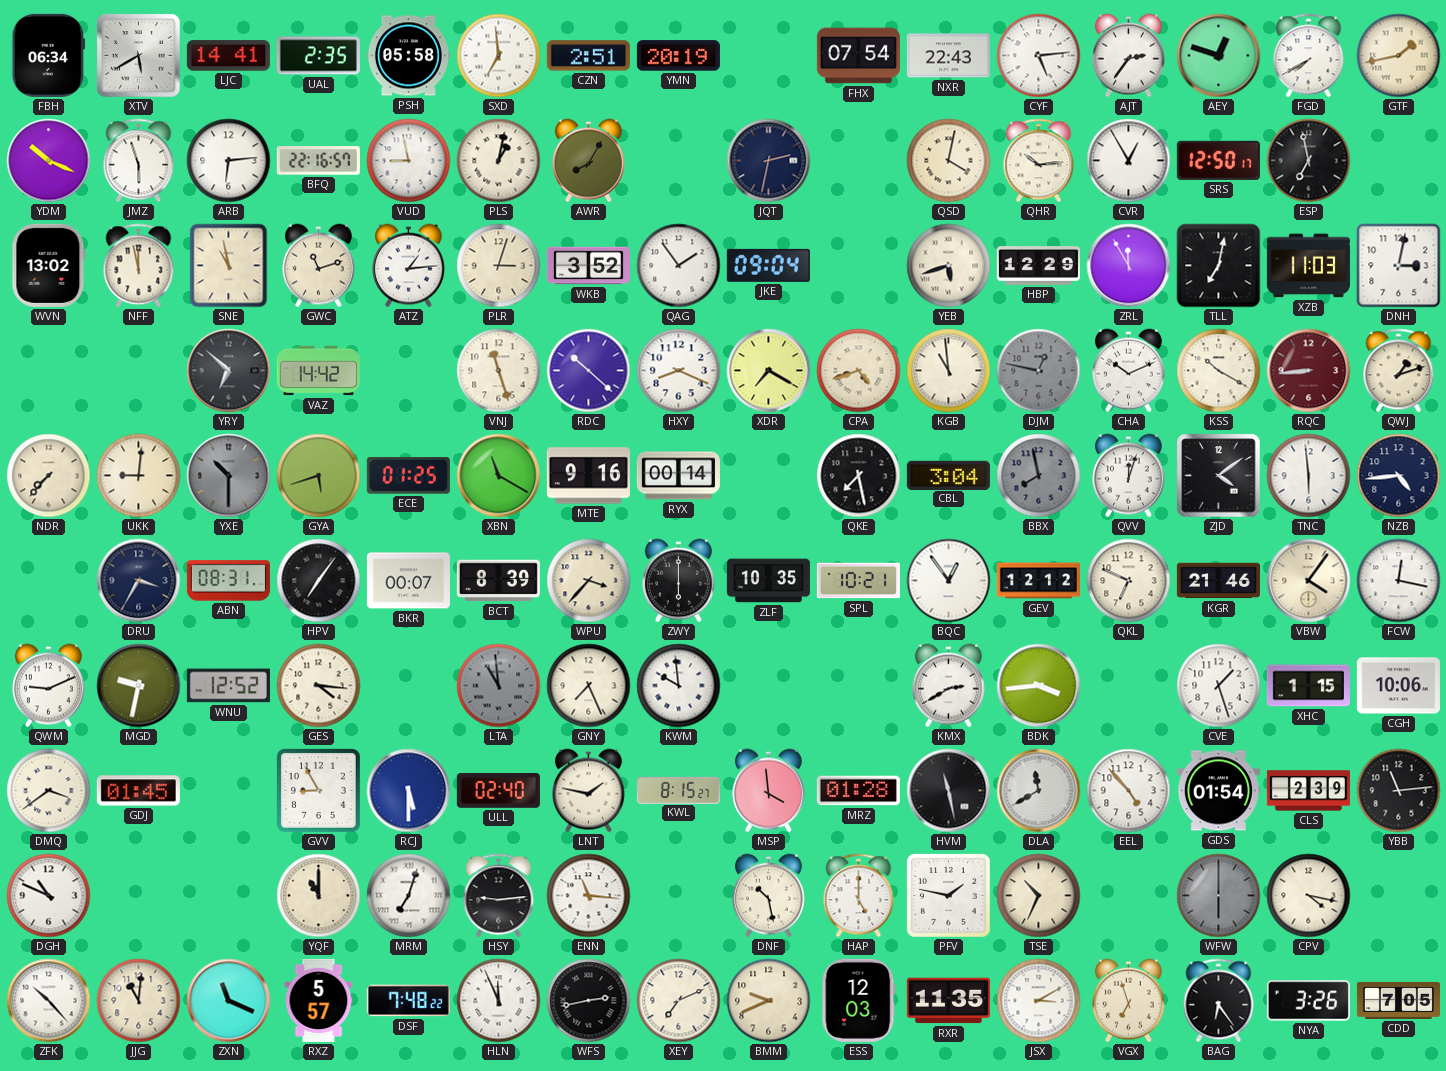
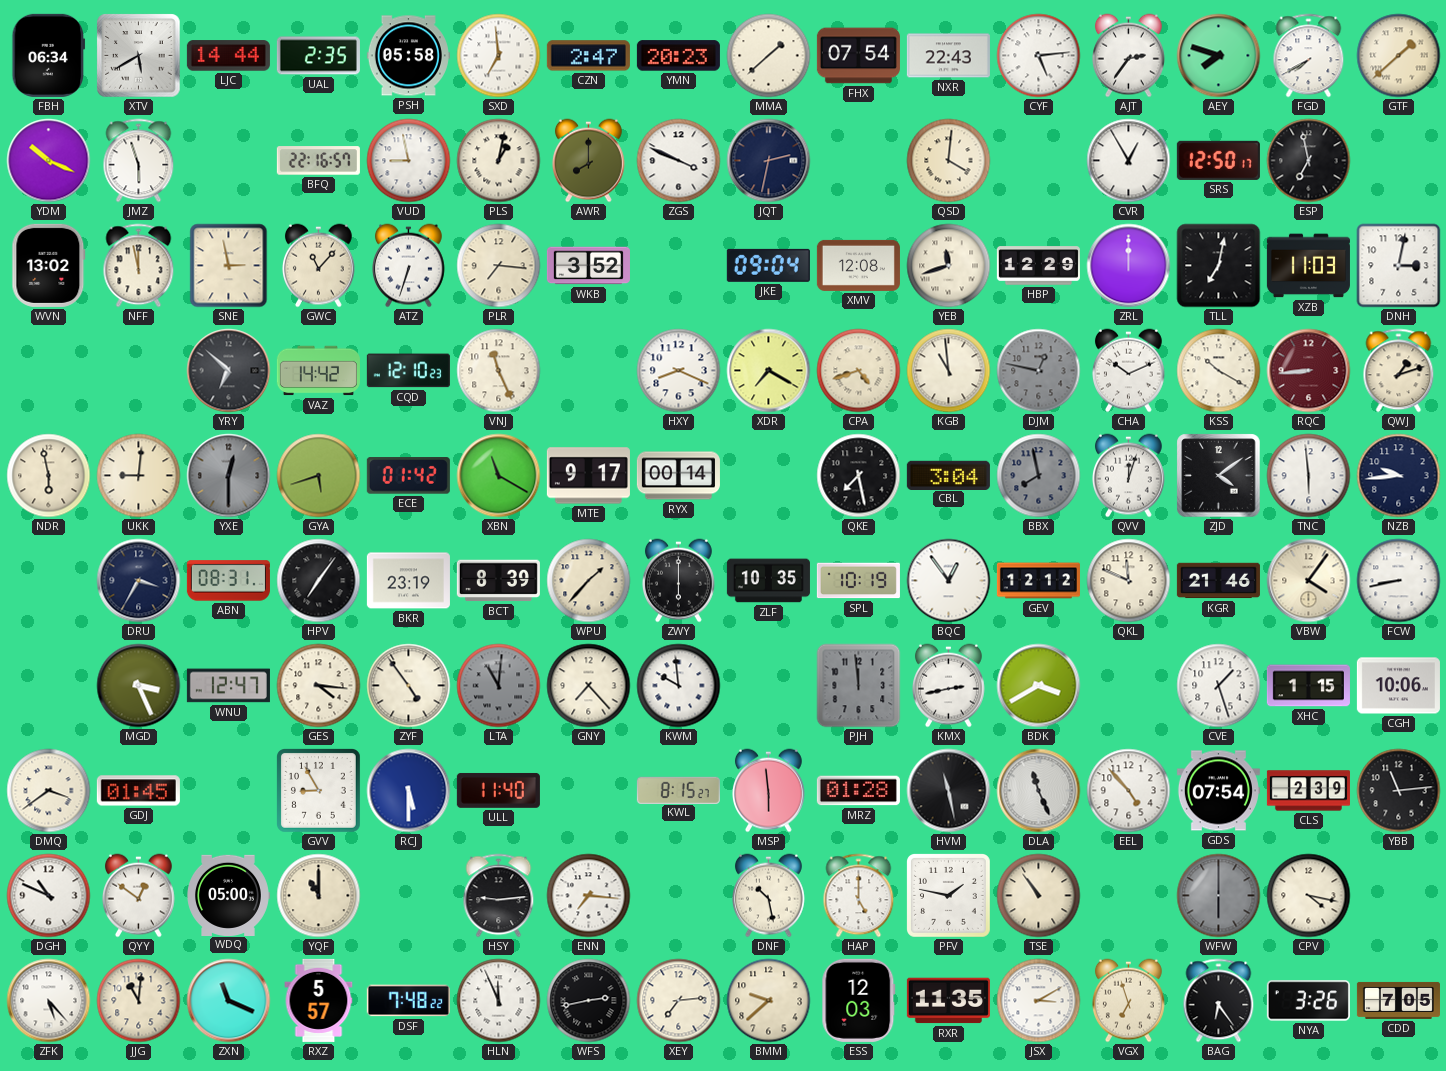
LJC: 14:41 -> 14:44
CZN: 2:51 -> 2:47
YMN: 20:19 -> 20:23
MMA: none -> 1:38
AEY: 12:48 -> 7:48
GTF: 1:43 -> 1:38
ARB: 6:14 -> none
AWR: 8:05 -> 8:00
ZGS: none -> 3:49
QSD: 4:02 -> 4:01
QHR: 10:14 -> none
SNE: 10:58 -> 2:58
GWC: 11:12 -> 11:07
ATZ: 1:14 -> 6:33
PLR: 3:03 -> 7:16
QAG: 1:54 -> none
XMV: none -> 12:08
YEB: 5:42 -> 11:42
ZRL: 11:55 -> 12:00
CQD: none -> 12:10
VNJ: 11:27 -> 11:26
RDC: 10:22 -> none
NDR: 7:37 -> 5:58
YXE: 10:30 -> 12:30
ECE: 01:25 -> 01:42
MTE: 9:16 -> 9:17
NZB: 4:44 -> 9:44
BKR: 00:07 -> 23:19
WPU: 3:37 -> 1:37
SPL: 10:21 -> 10:19
QKL: 6:49 -> 11:49
FCW: 12:17 -> 8:43
QWM: 9:11 -> none
MGD: 9:32 -> 3:26
WNU: 12:52 -> 12:47
ZYF: none -> 4:54
LTA: 10:59 -> 11:01
GNY: 7:26 -> 7:23
PJH: none -> 11:59
KMX: 2:40 -> 2:43
BDK: 3:44 -> 3:40
ULL: 02:40 -> 11:40
LNT: 1:47 -> none
MSP: 3:59 -> 5:59
DLA: 11:40 -> 11:26
GDS: 01:54 -> 07:54
QYY: none -> 12:51
WDQ: none -> 05:00
MRM: 7:03 -> none
ENN: 11:16 -> 7:16
TSE: 10:34 -> 10:54
ZFK: 10:23 -> 5:23
XEY: 7:11 -> 7:14
BMM: 9:41 -> 9:38
